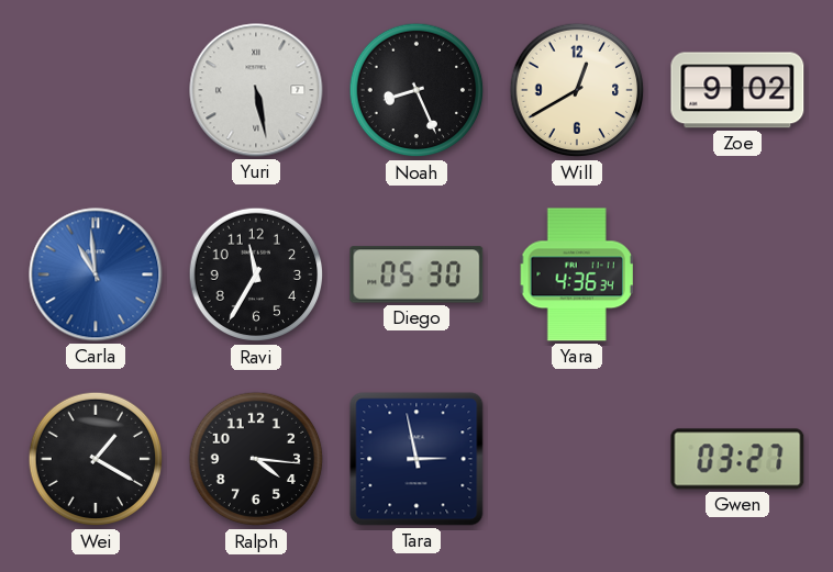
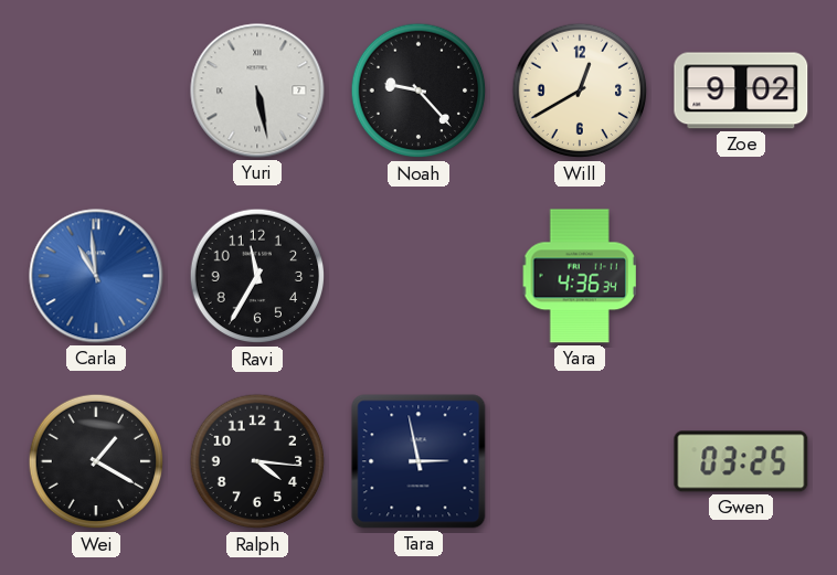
Noah: 8:26 -> 9:23
Diego: 05:30 -> none
Gwen: 03:27 -> 03:25
